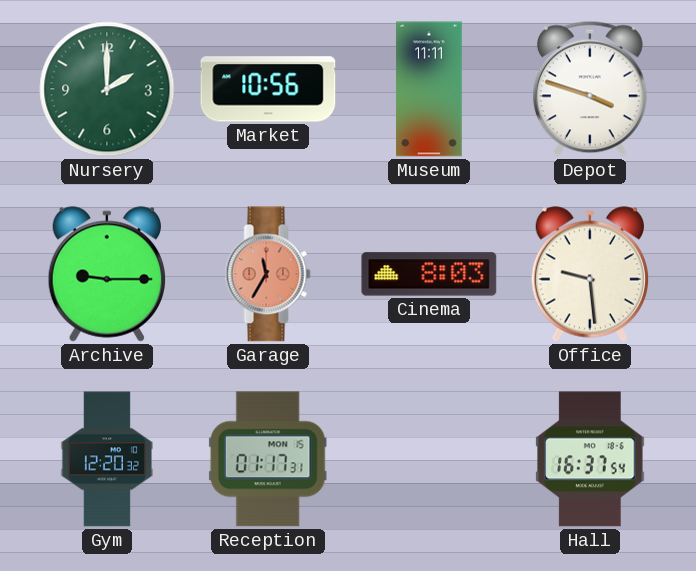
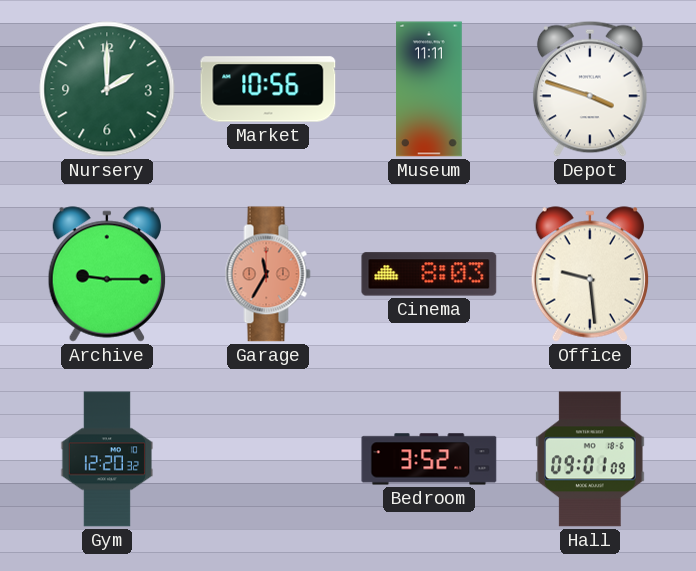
Reception: 01:17 -> none
Bedroom: none -> 3:52
Hall: 16:37 -> 09:01
